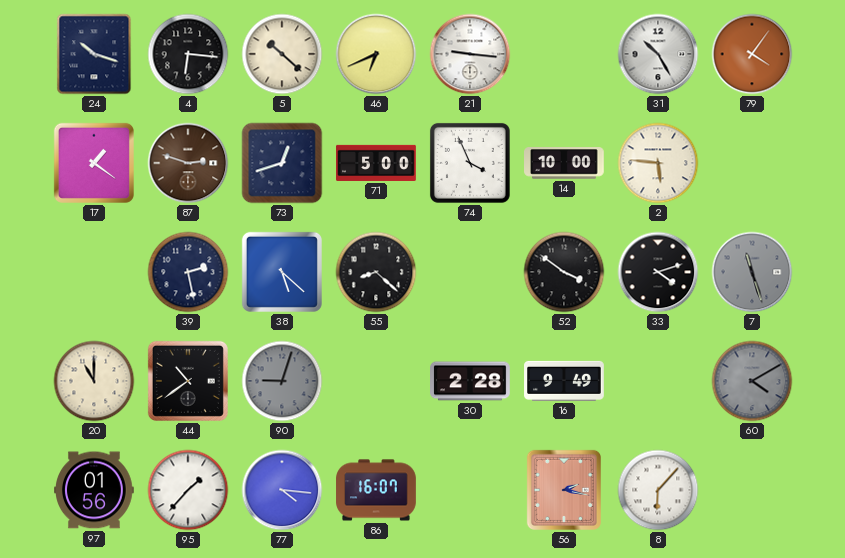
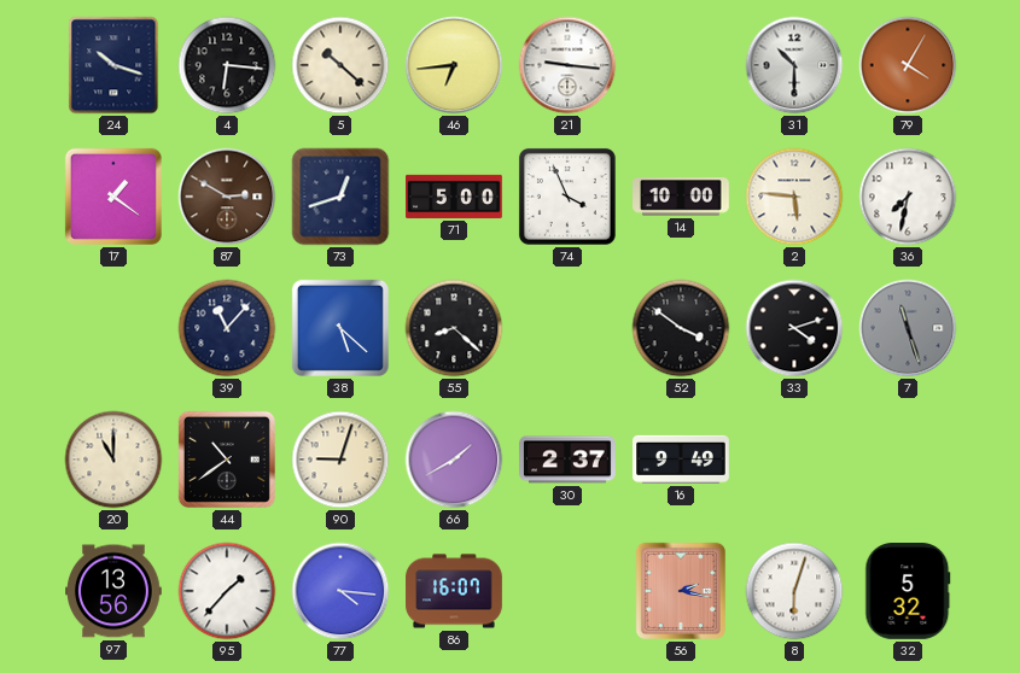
46: 6:41 -> 6:44
31: 10:25 -> 10:30
79: 4:06 -> 4:05
87: 2:48 -> 2:50
36: none -> 7:32
39: 2:28 -> 11:07
90 dial: grey -> cream
66: none -> 1:40
30: 2:28 -> 2:37
60: 4:10 -> none
97: 01:56 -> 13:56
8: 6:07 -> 6:03
32: none -> 5:32
